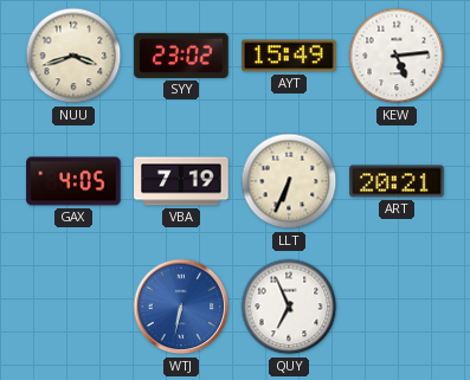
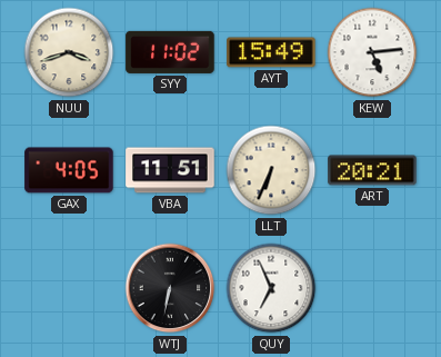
SYY: 23:02 -> 11:02
VBA: 7:19 -> 11:51
WTJ dial: blue -> black
